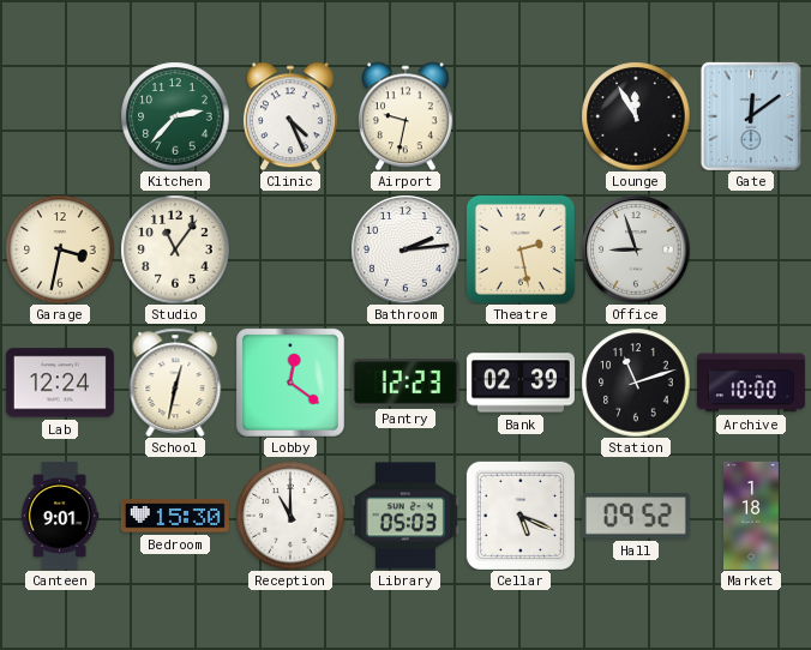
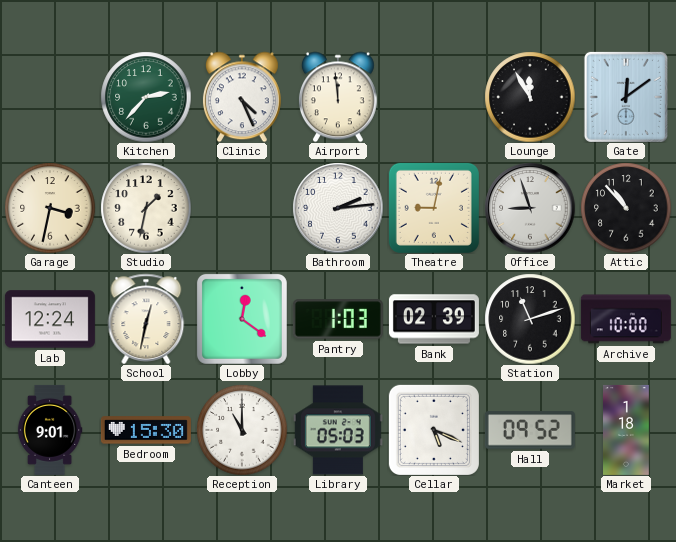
Airport: 9:32 -> 11:59
Studio: 11:06 -> 1:32
Theatre: 2:28 -> 9:02
Attic: none -> 10:53
Pantry: 12:23 -> 1:03
